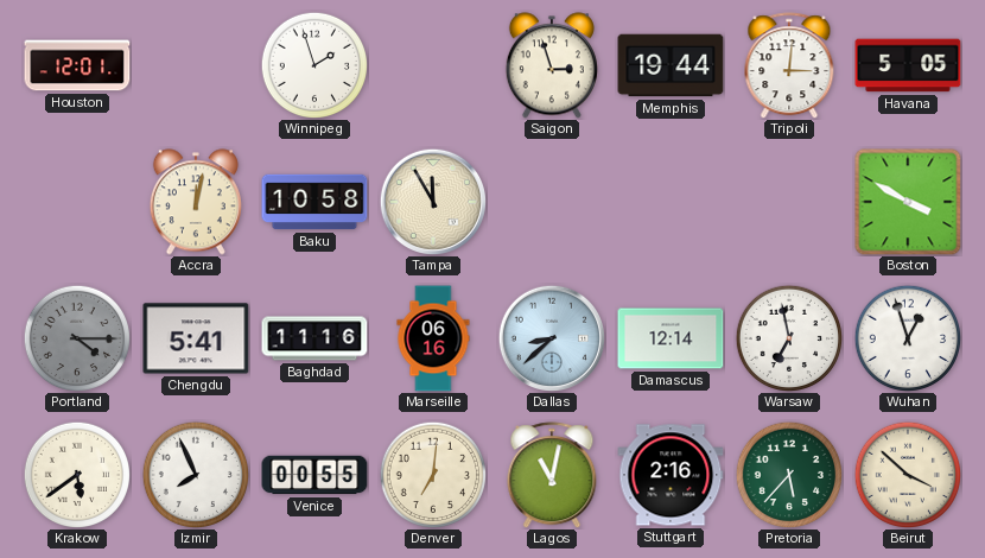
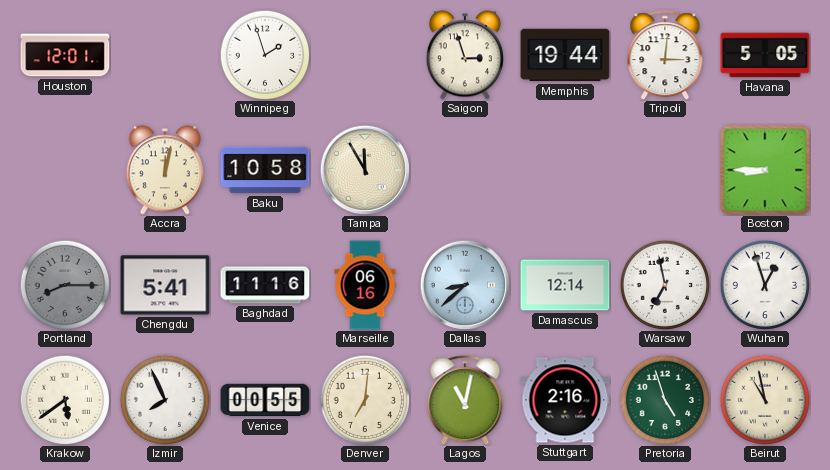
Boston: 3:50 -> 8:45
Portland: 4:15 -> 8:15
Pretoria: 5:37 -> 4:57
Beirut: 3:52 -> 10:58
